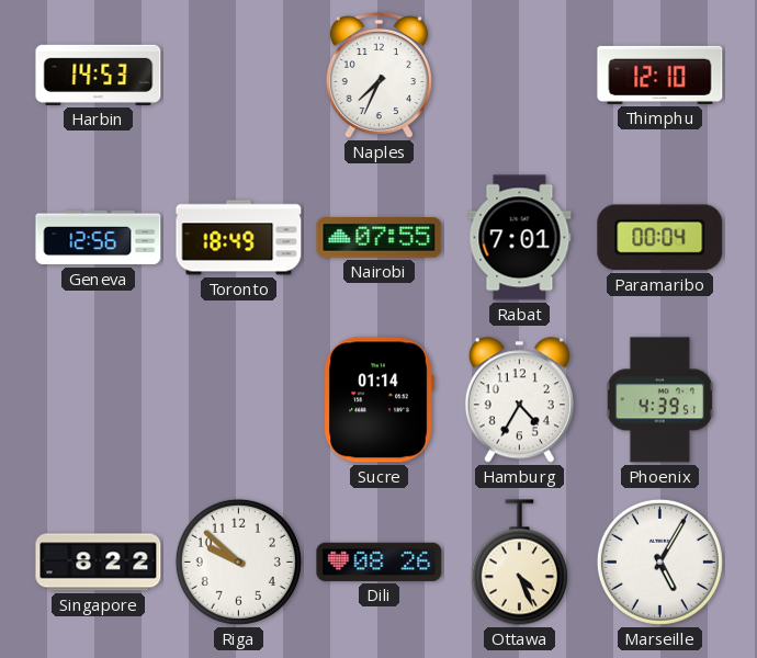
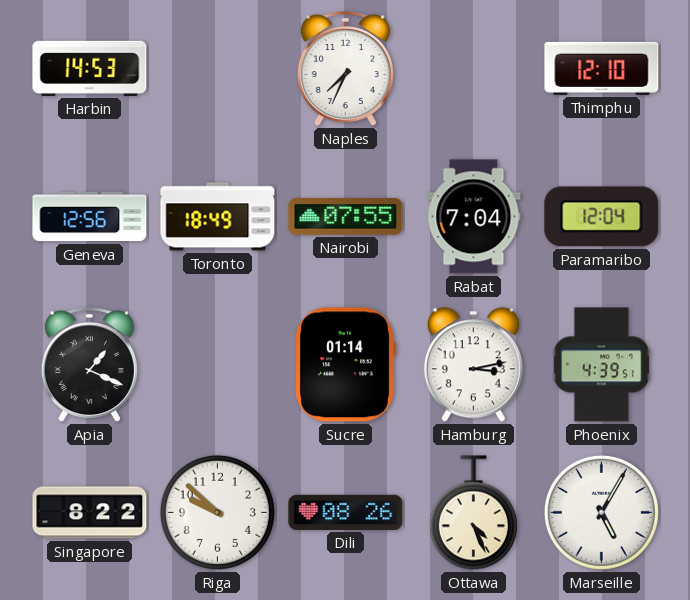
Rabat: 7:01 -> 7:04
Paramaribo: 00:04 -> 12:04
Apia: none -> 1:19
Hamburg: 4:35 -> 3:13
